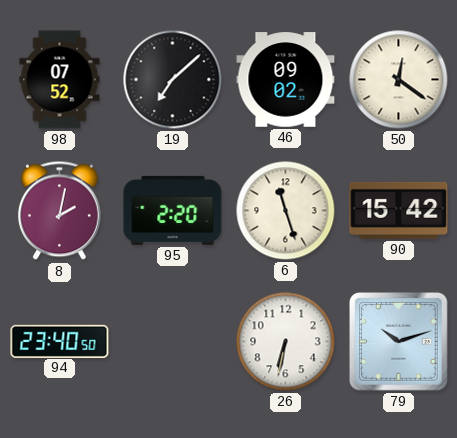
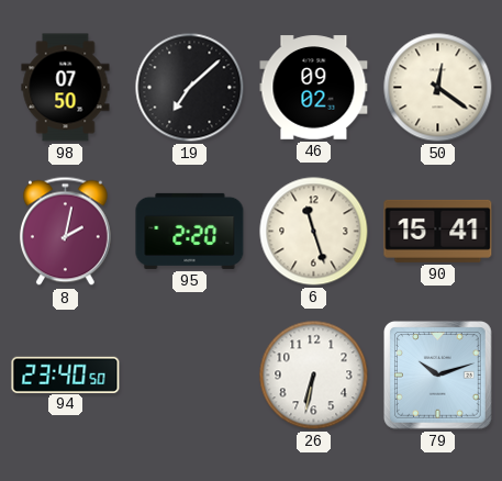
98: 07:52 -> 07:50
90: 15:42 -> 15:41
